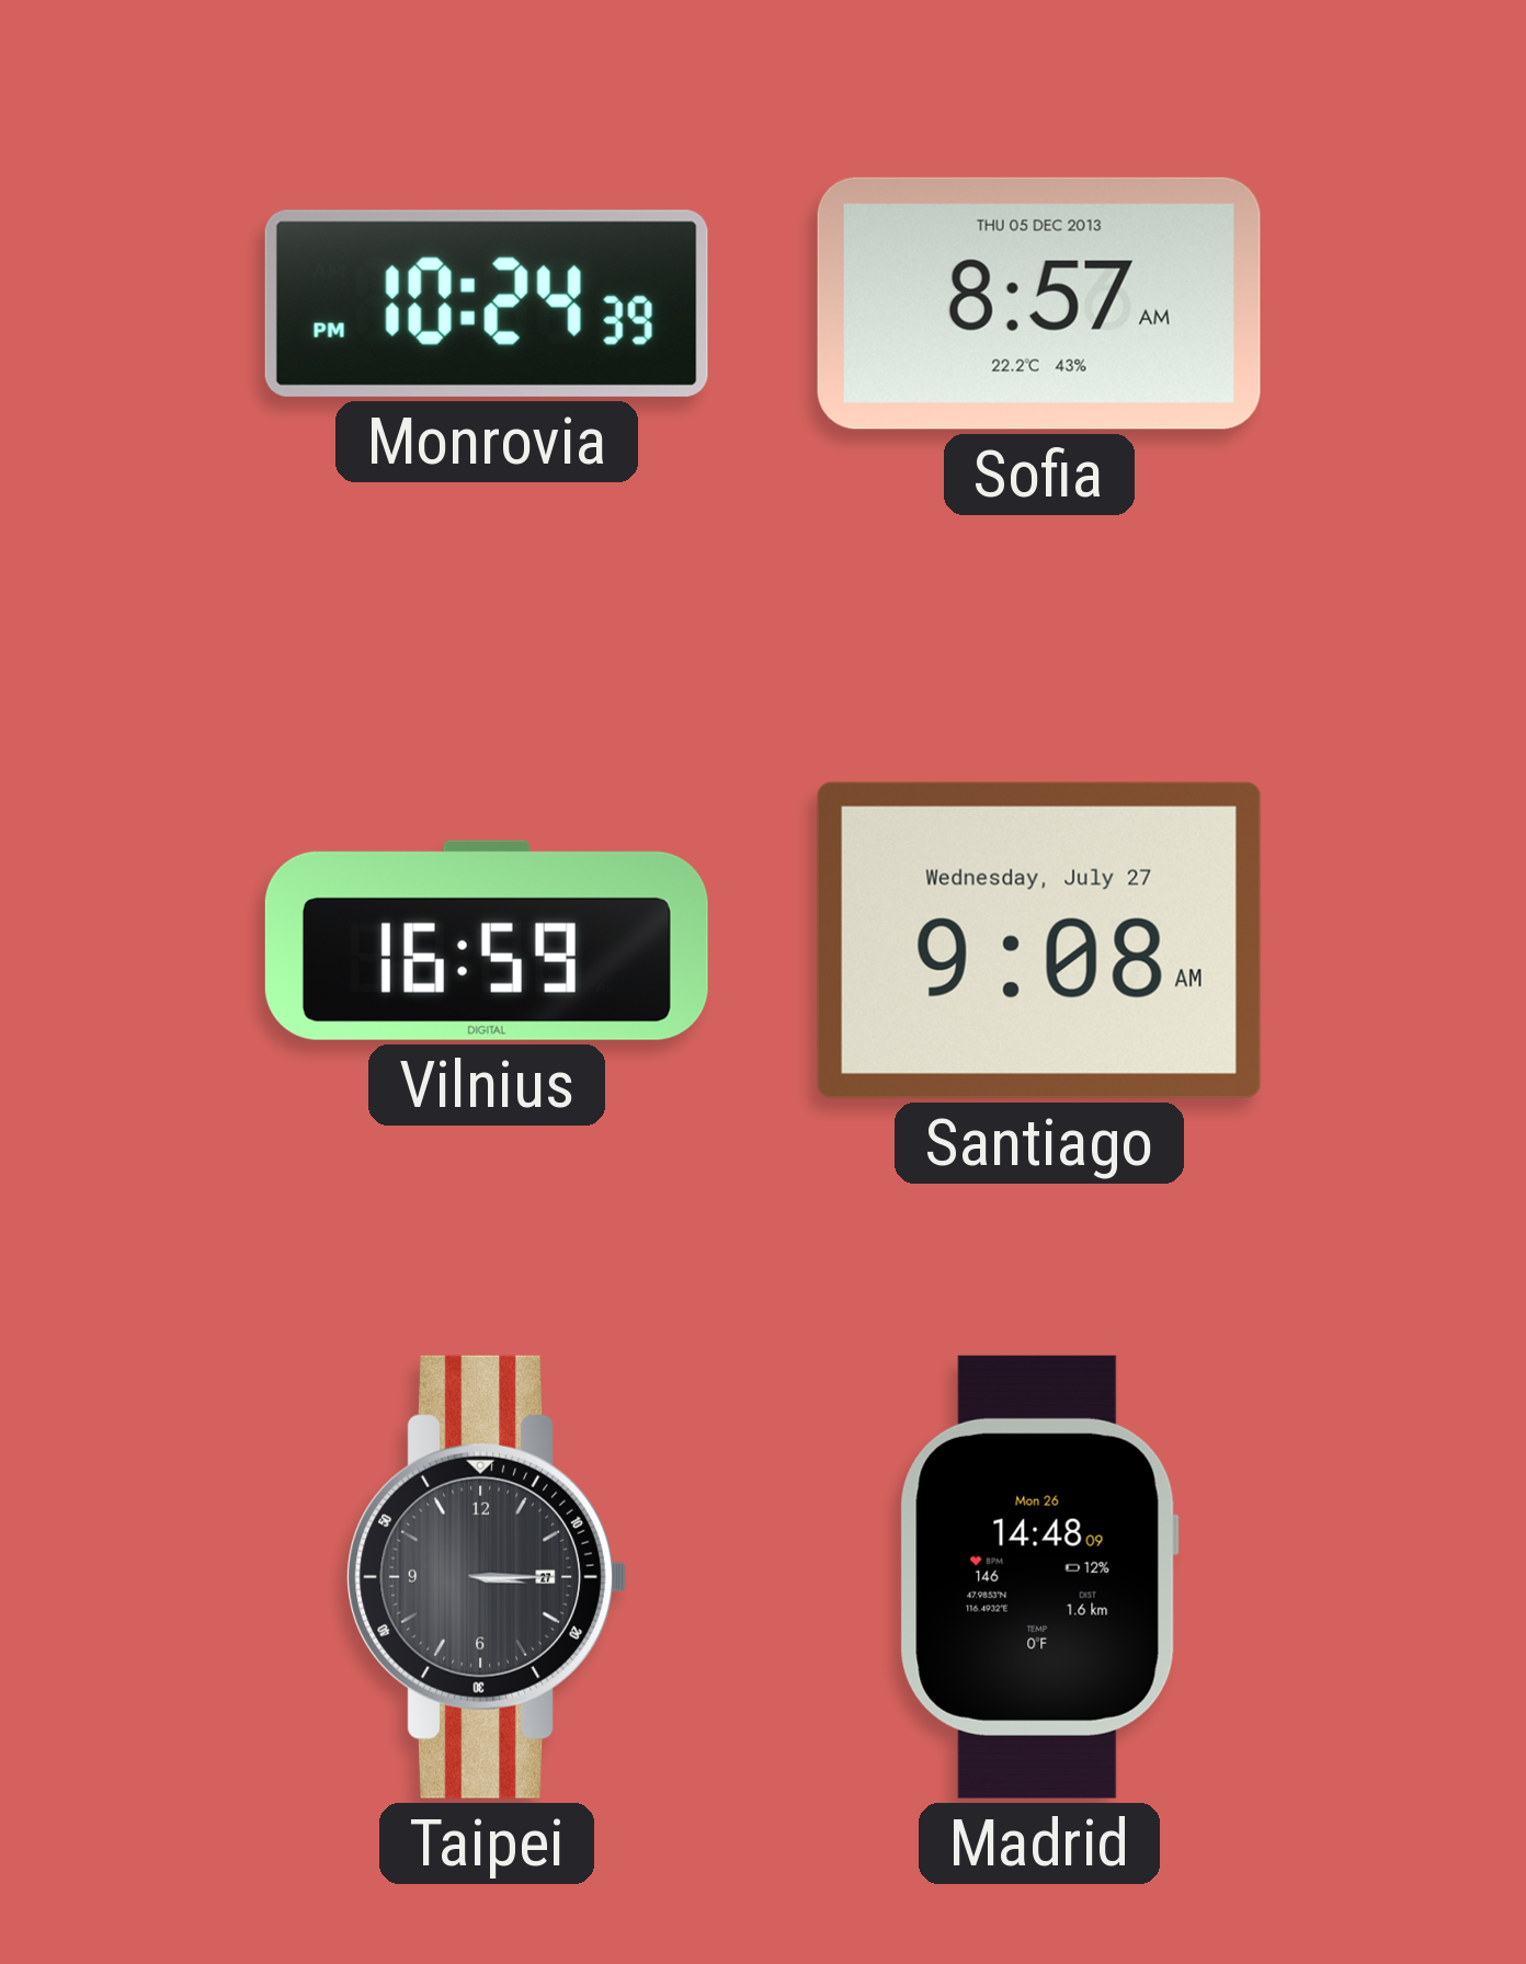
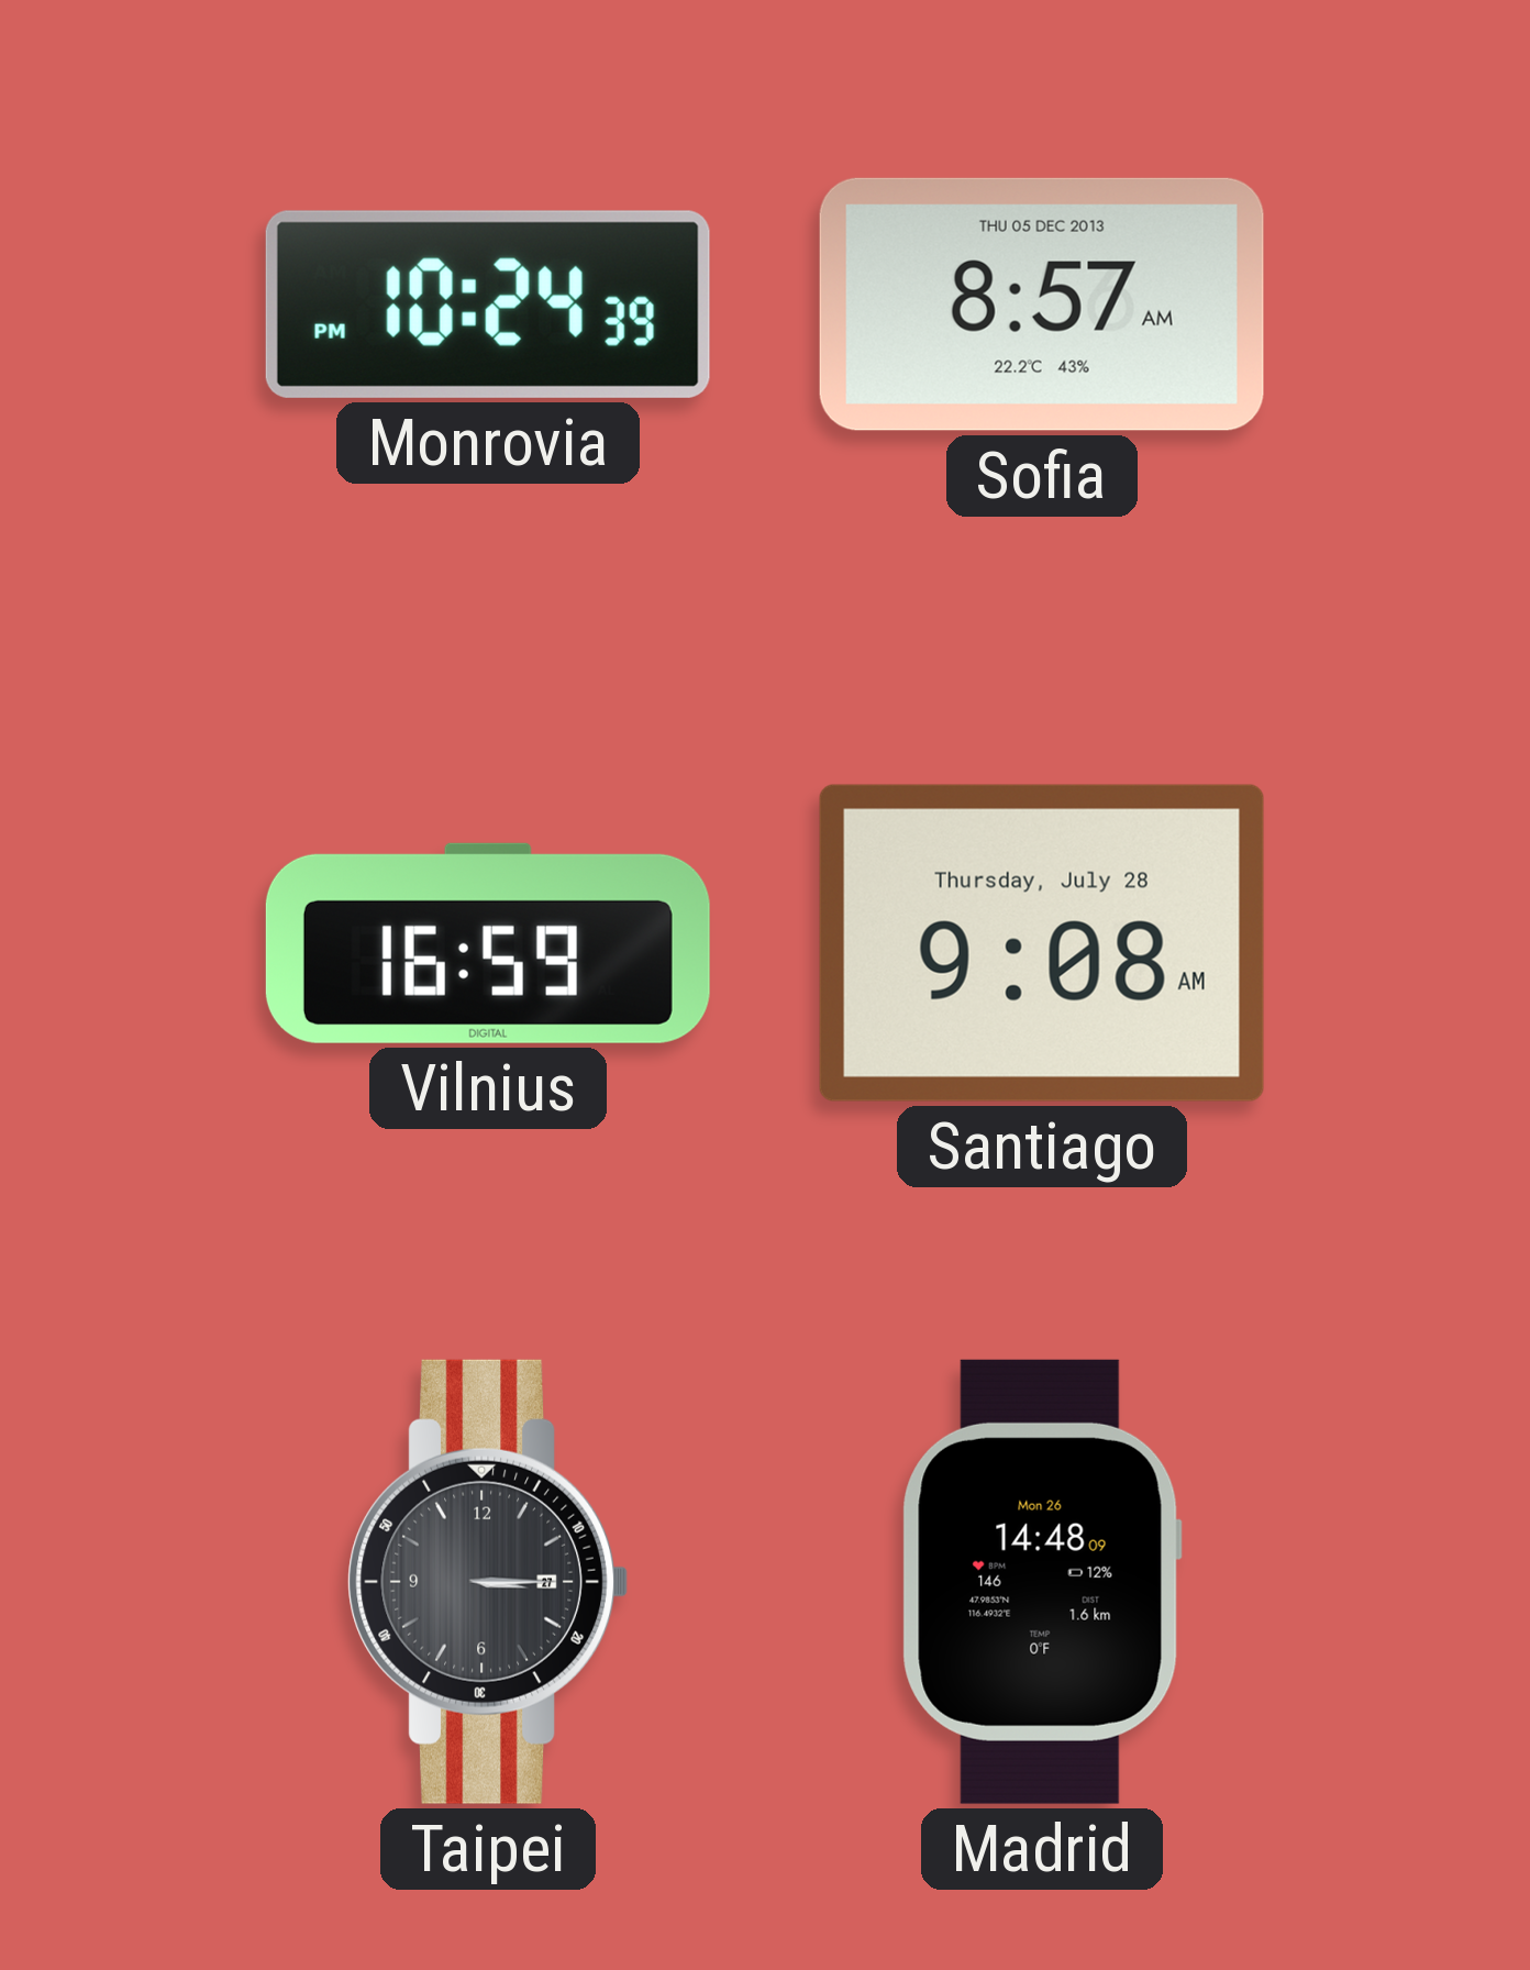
Santiago date: Wednesday, July 27 -> Thursday, July 28
